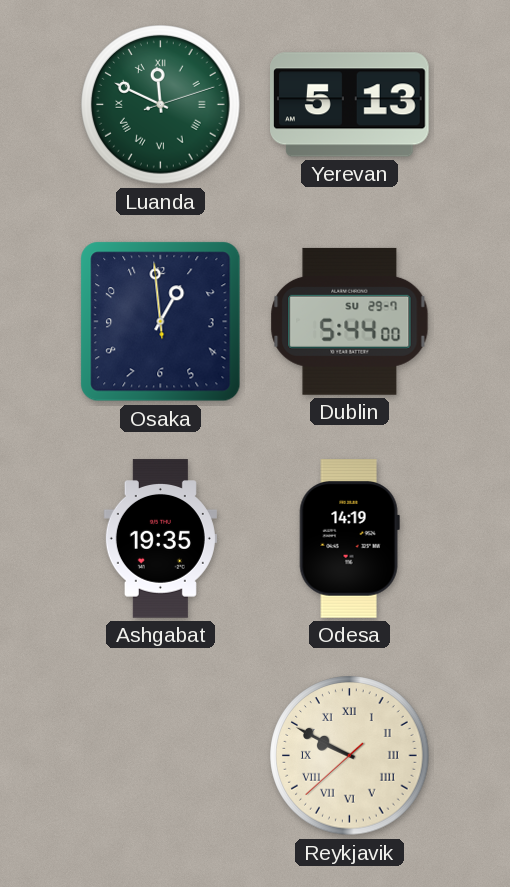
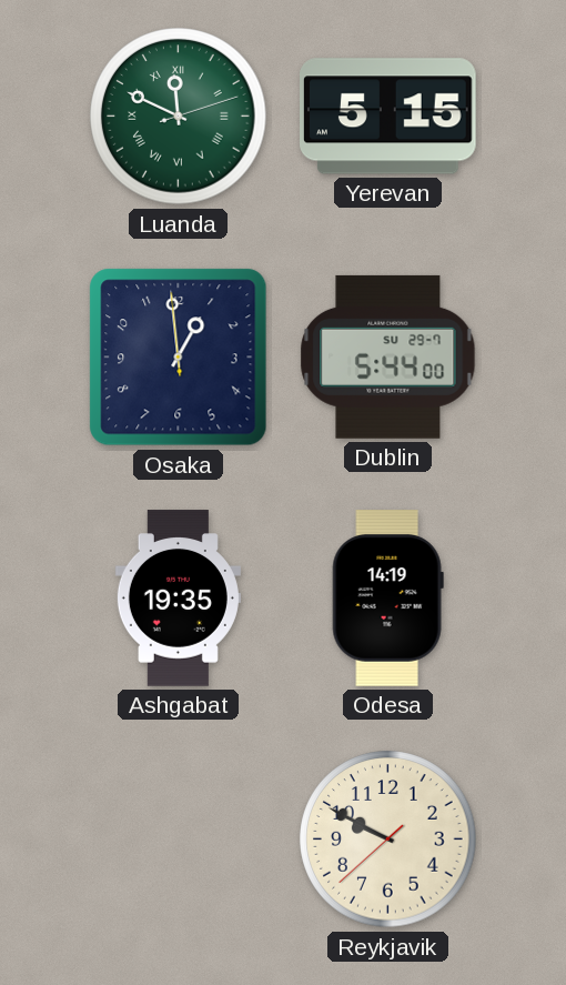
Yerevan: 5:13 -> 5:15
Reykjavik numerals: Roman -> Arabic
